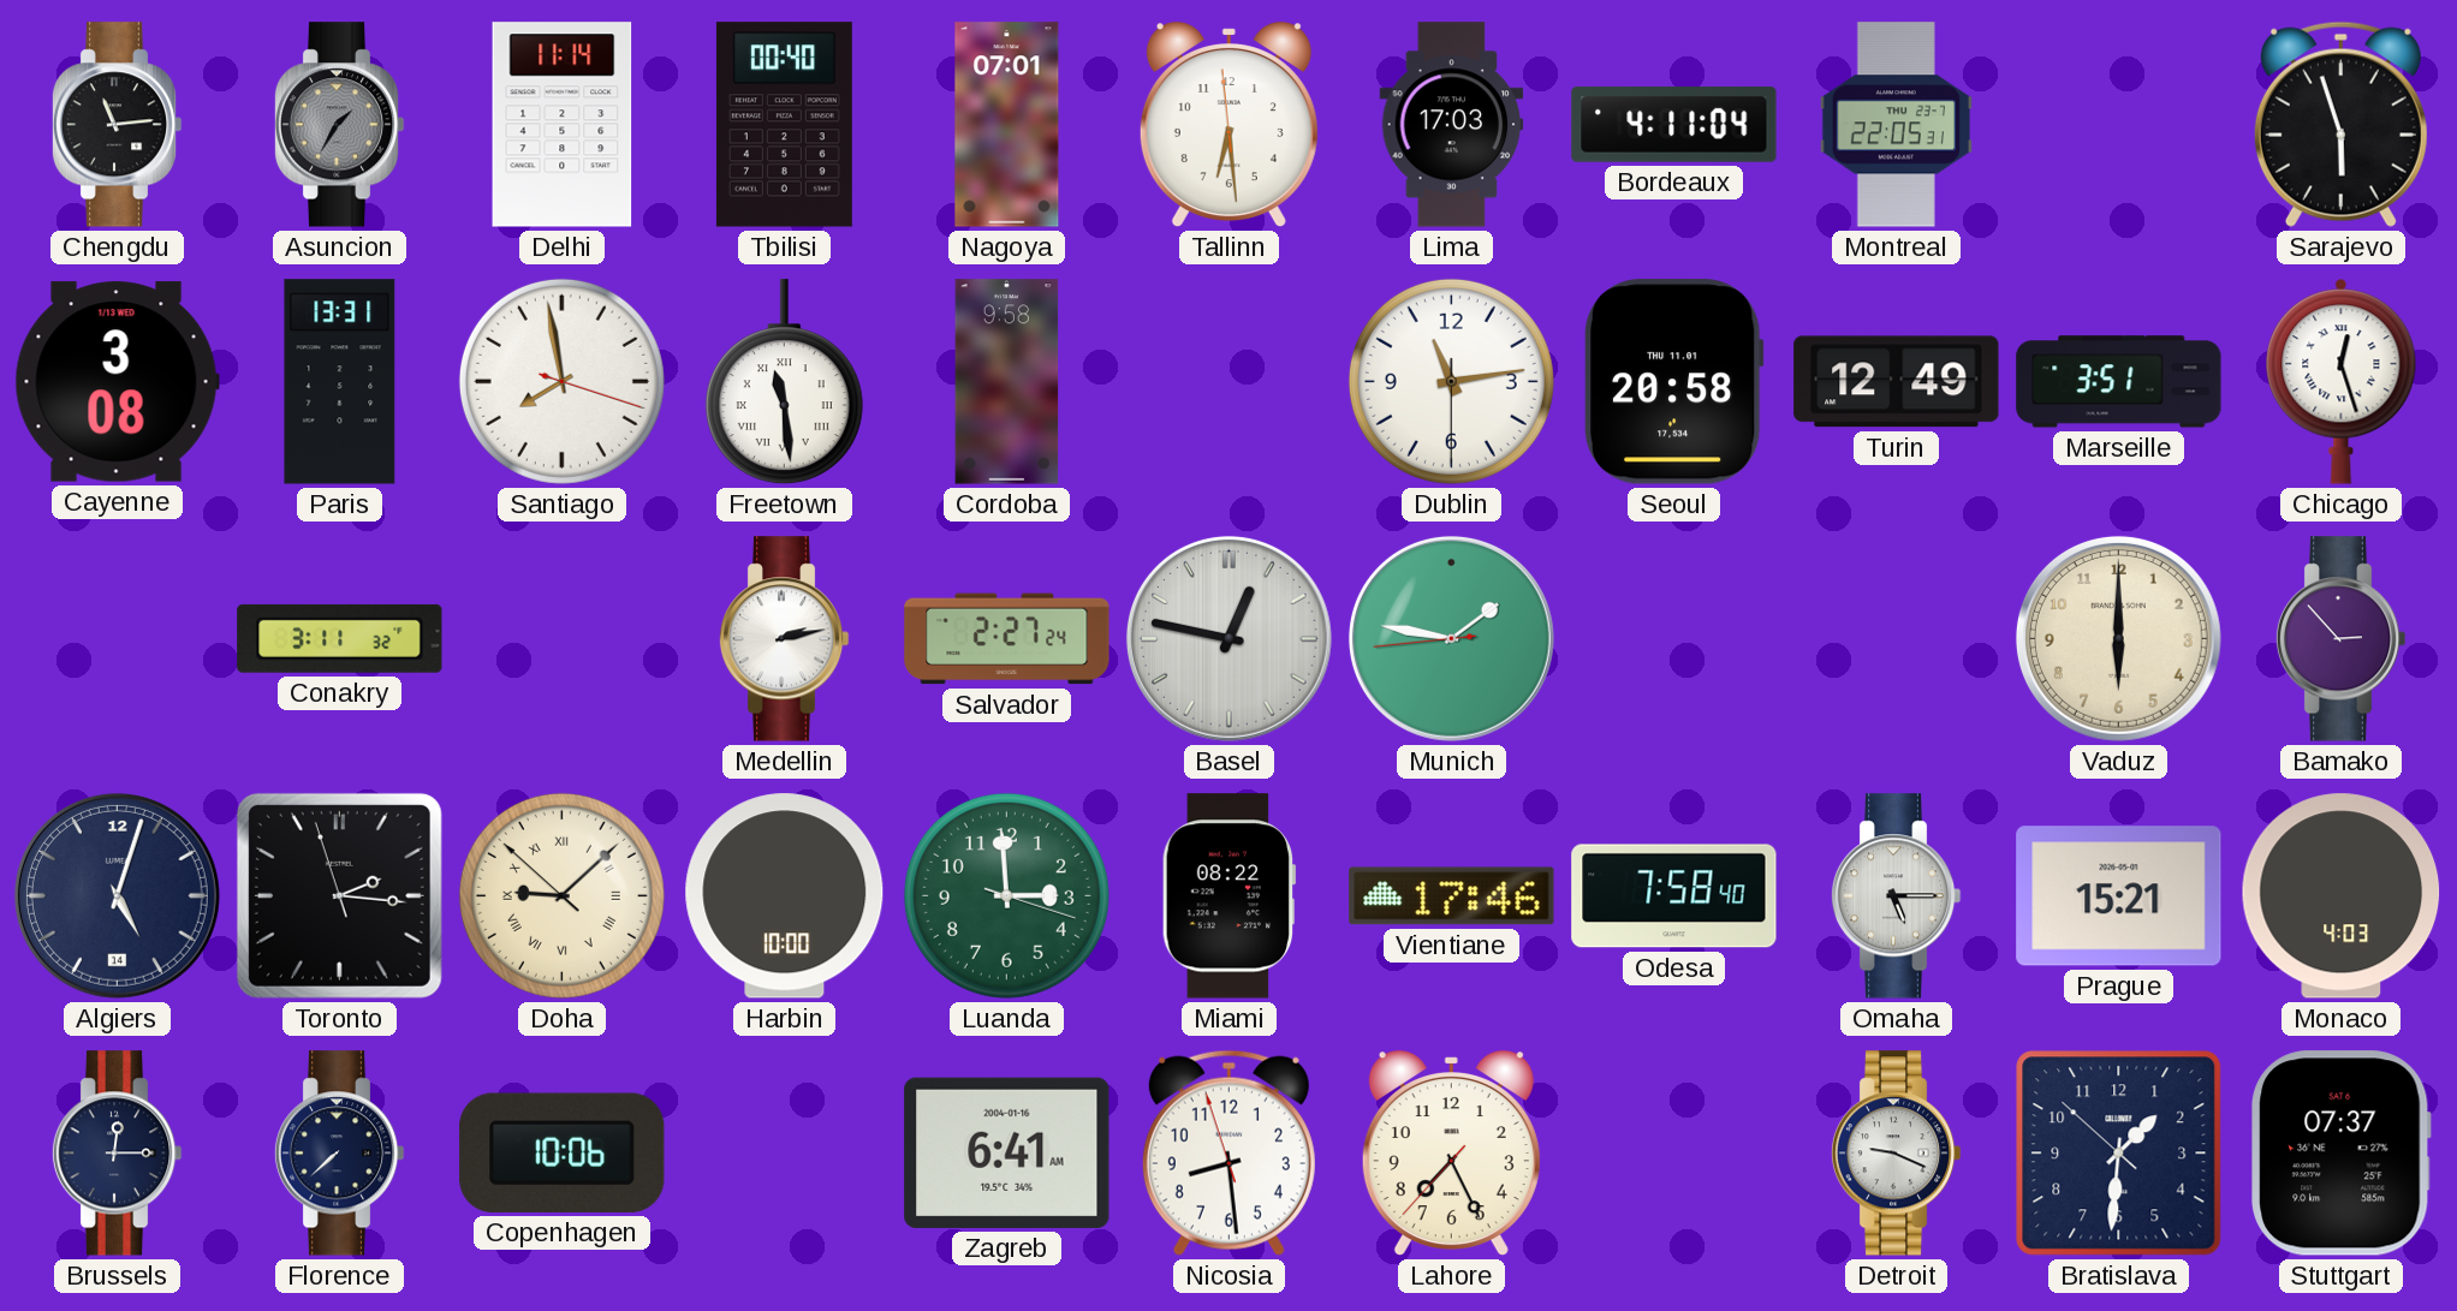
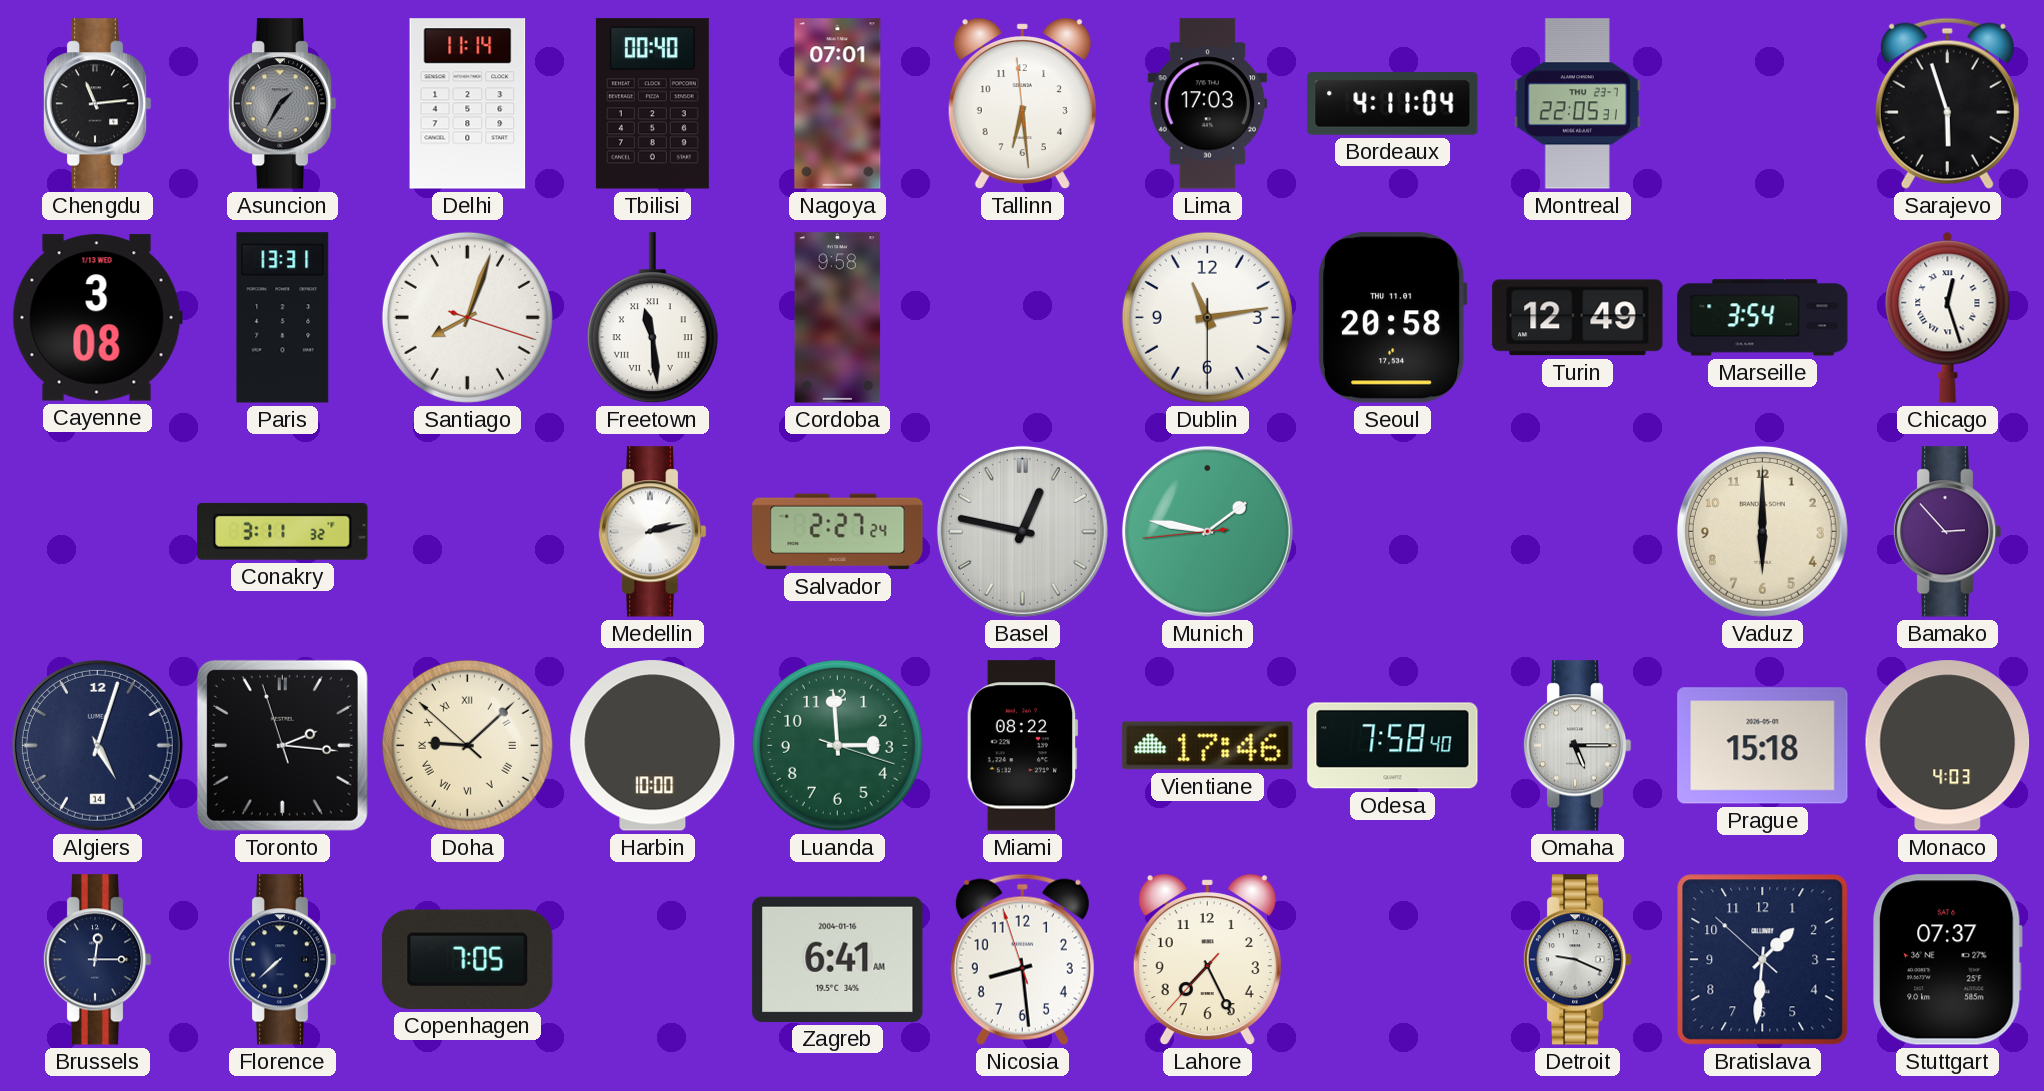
Santiago: 7:58 -> 8:03
Marseille: 3:51 -> 3:54
Prague: 15:21 -> 15:18
Copenhagen: 10:06 -> 7:05
